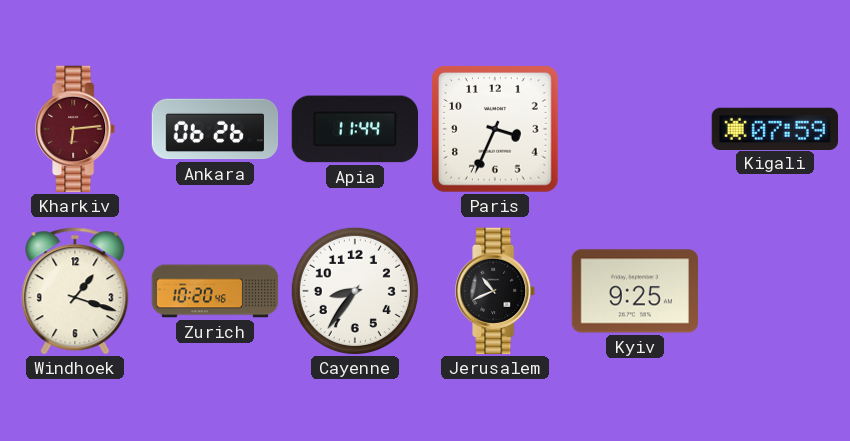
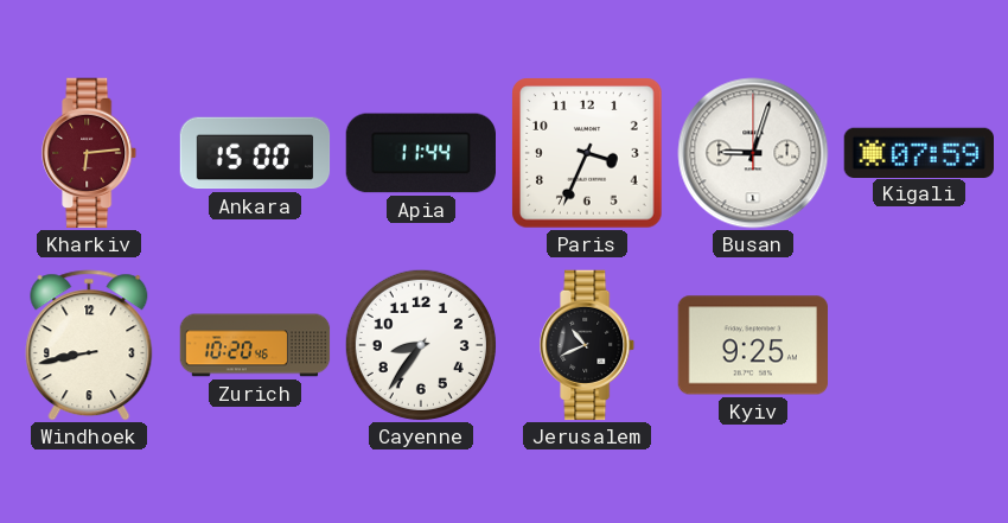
Ankara: 06:26 -> 15:00
Busan: none -> 9:03
Windhoek: 1:18 -> 8:43
